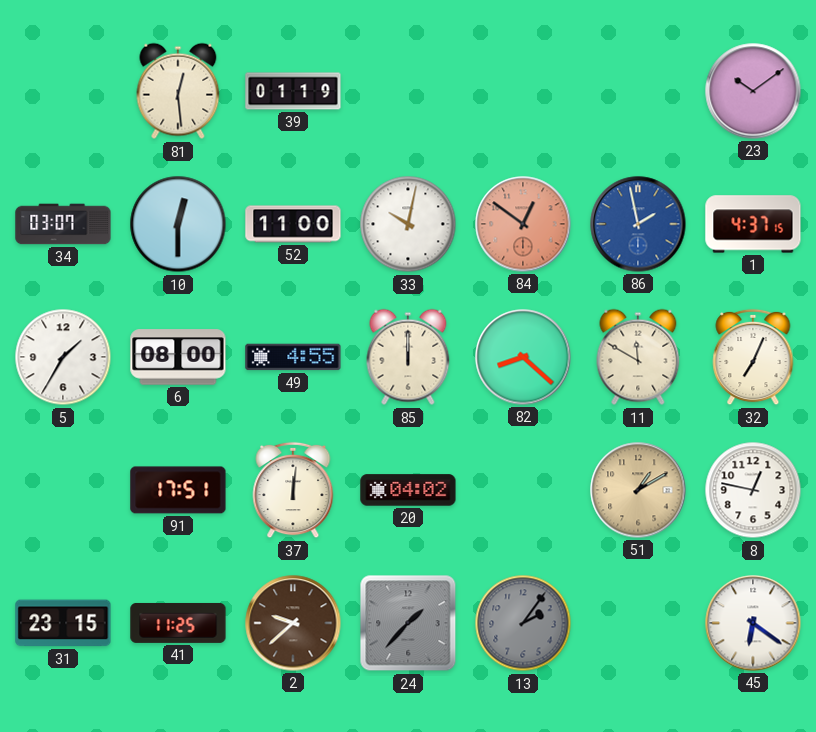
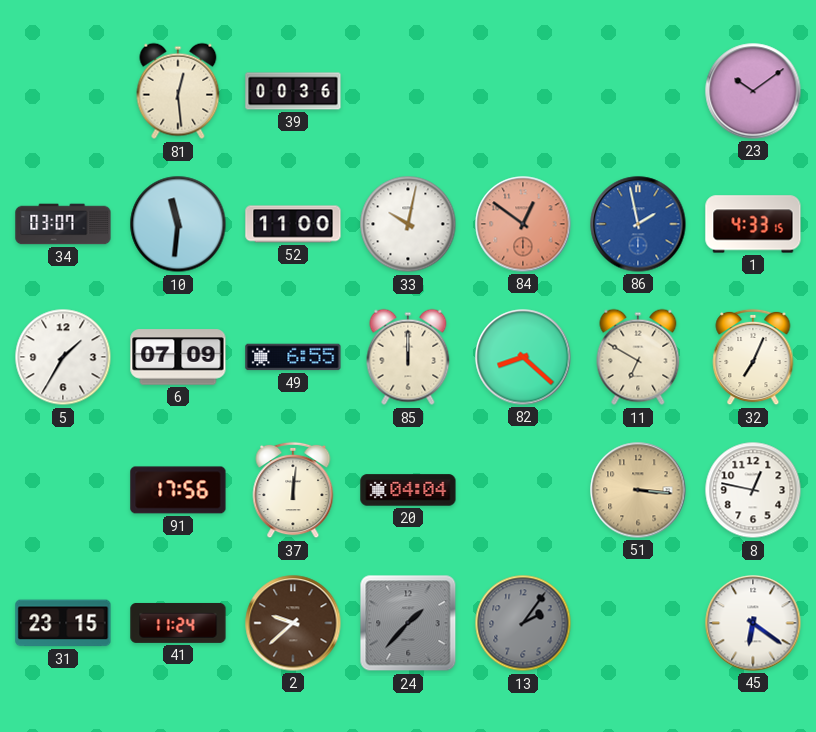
39: 01:19 -> 00:36
10: 12:30 -> 11:31
1: 4:37 -> 4:33
6: 08:00 -> 07:09
49: 4:55 -> 6:55
11: 11:50 -> 6:50
91: 17:51 -> 17:56
20: 04:02 -> 04:04
51: 1:10 -> 3:16
41: 11:25 -> 11:24
